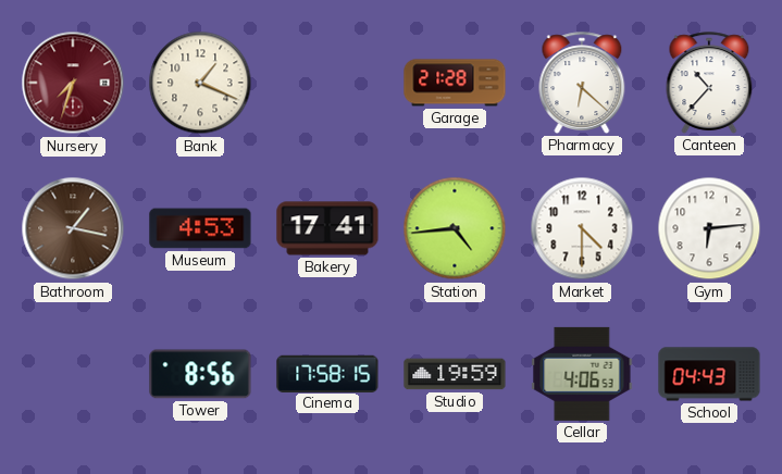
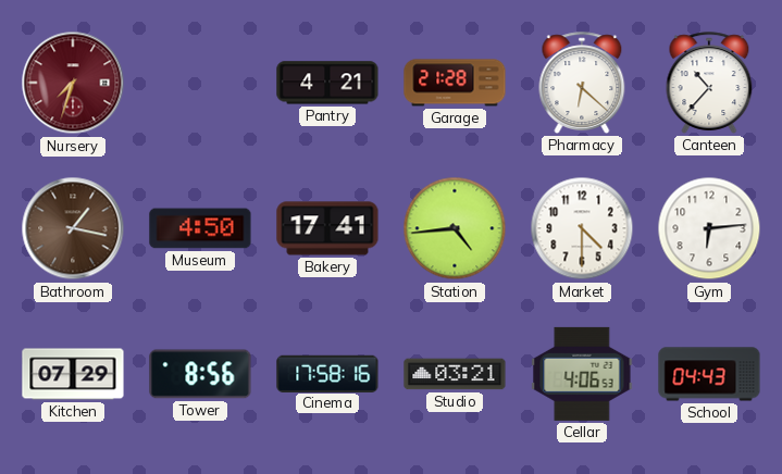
Bank: 1:19 -> none
Pantry: none -> 4:21
Museum: 4:53 -> 4:50
Kitchen: none -> 07:29
Cinema: 17:58:15 -> 17:58:16
Studio: 19:59 -> 03:21
